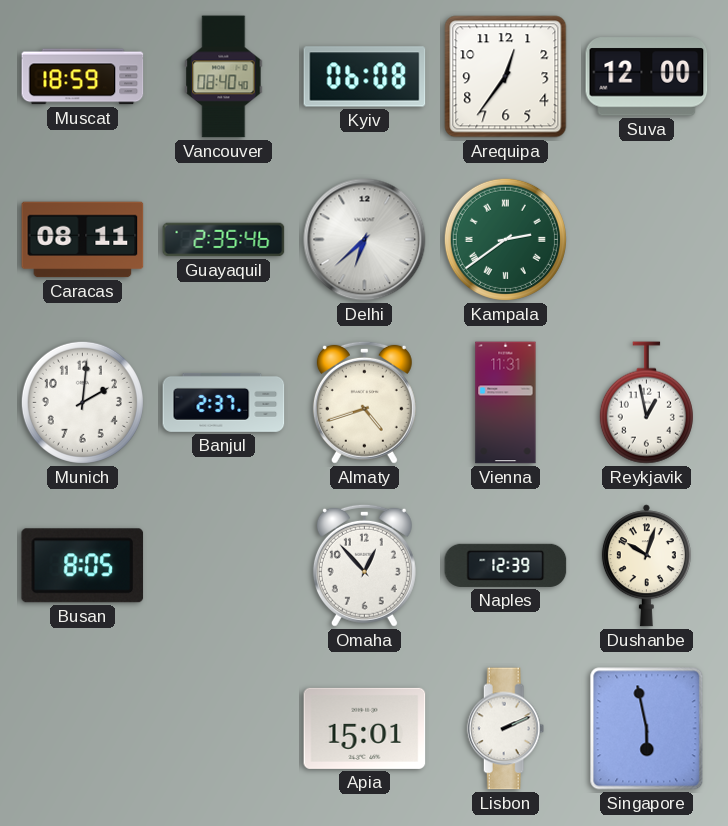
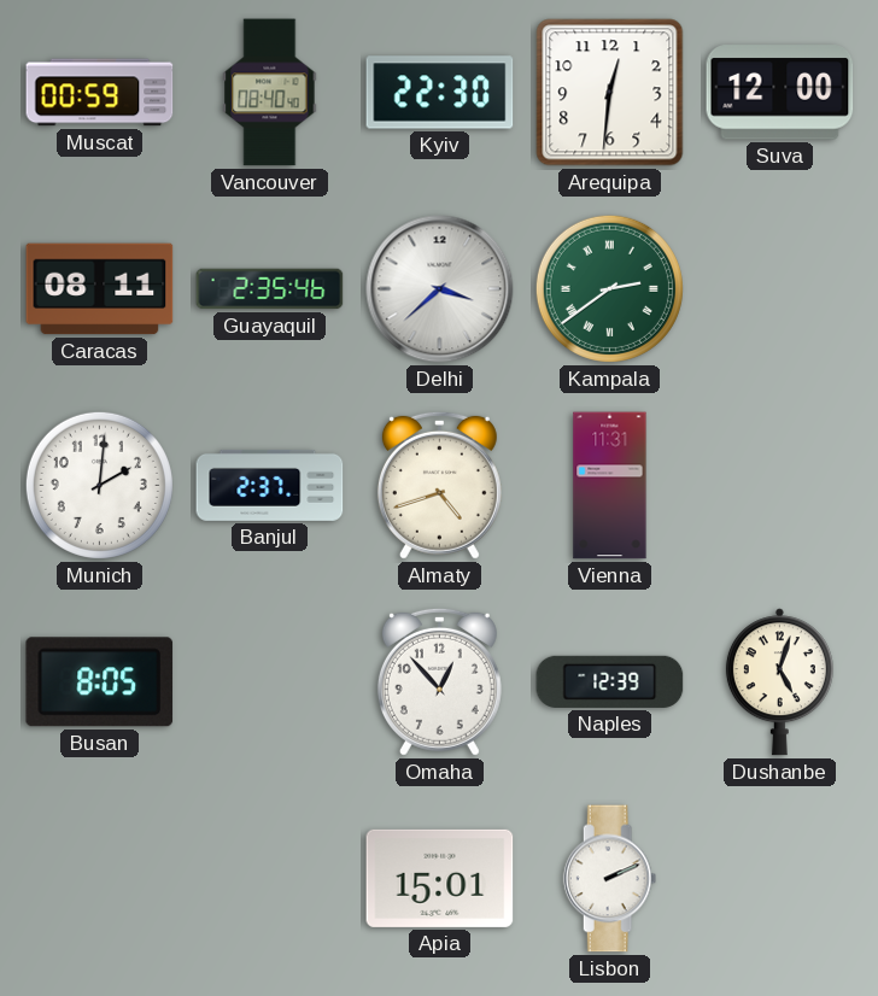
Muscat: 18:59 -> 00:59
Kyiv: 06:08 -> 22:30
Arequipa: 12:36 -> 12:31
Delhi: 6:38 -> 3:38
Reykjavik: 12:58 -> none
Dushanbe: 10:03 -> 5:03
Singapore: 5:58 -> none
